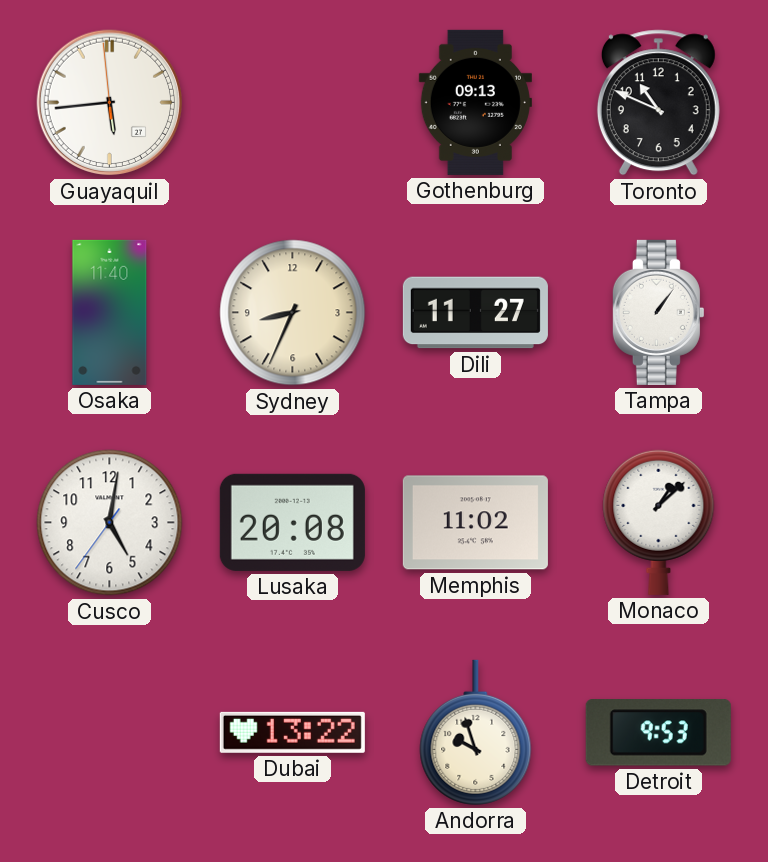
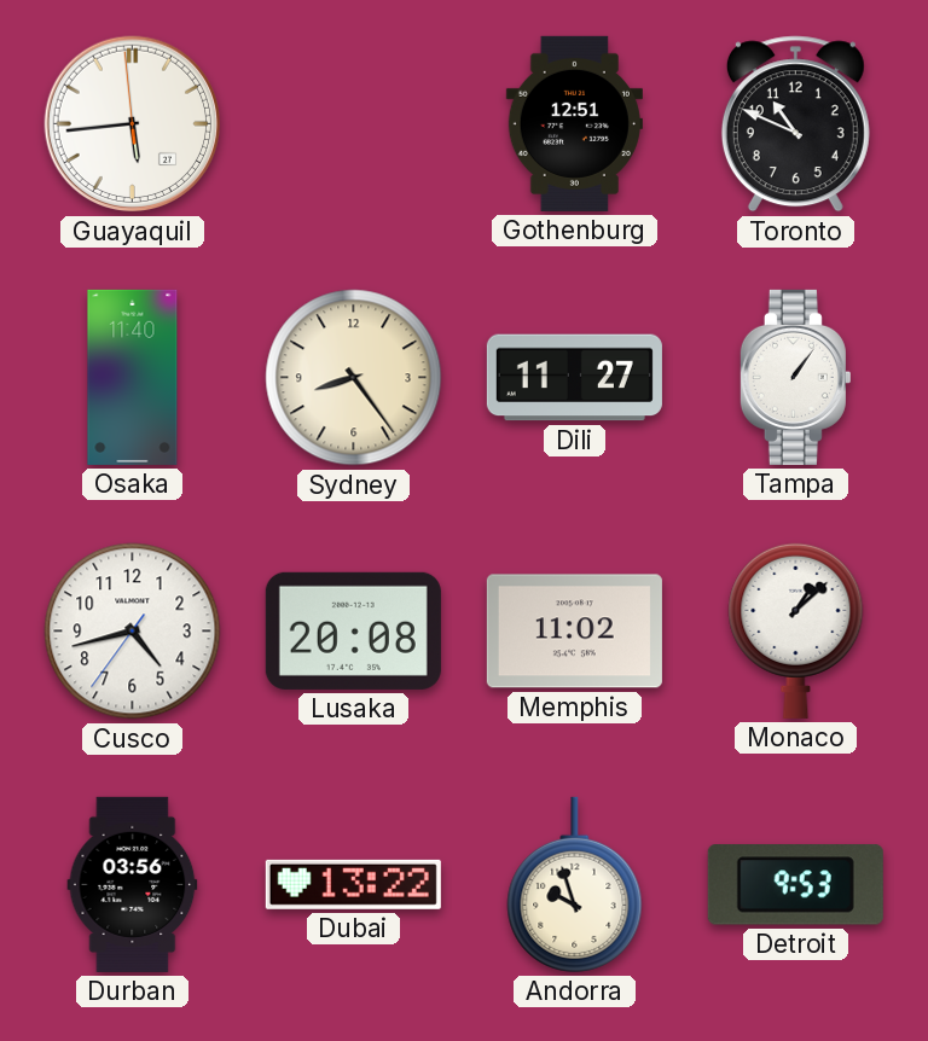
Gothenburg: 09:13 -> 12:51
Sydney: 8:34 -> 8:24
Cusco: 5:01 -> 4:42
Durban: none -> 03:56
